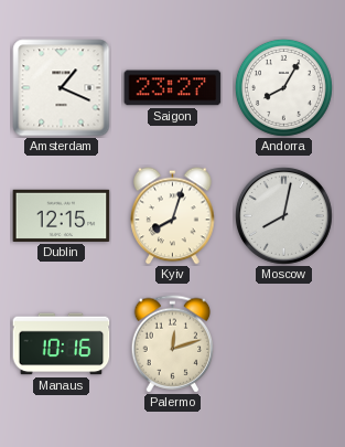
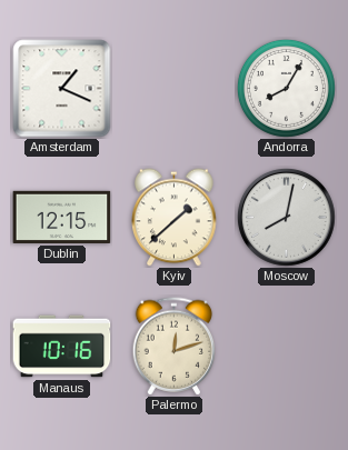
Saigon: 23:27 -> none
Kyiv: 8:03 -> 1:38
